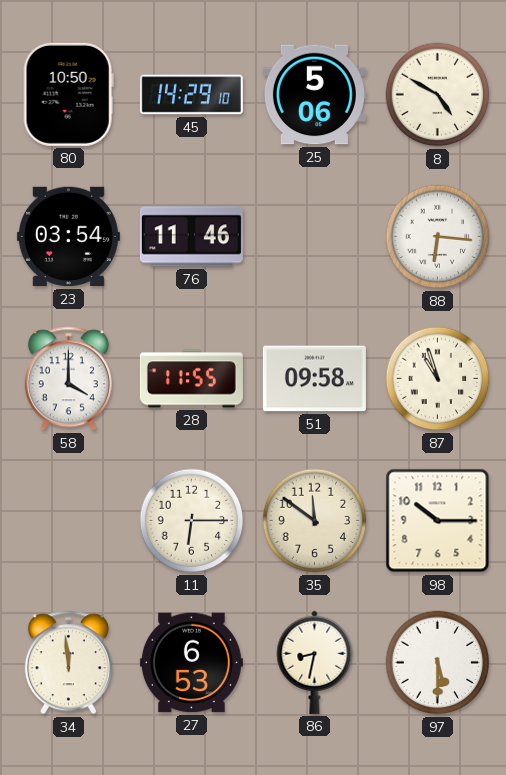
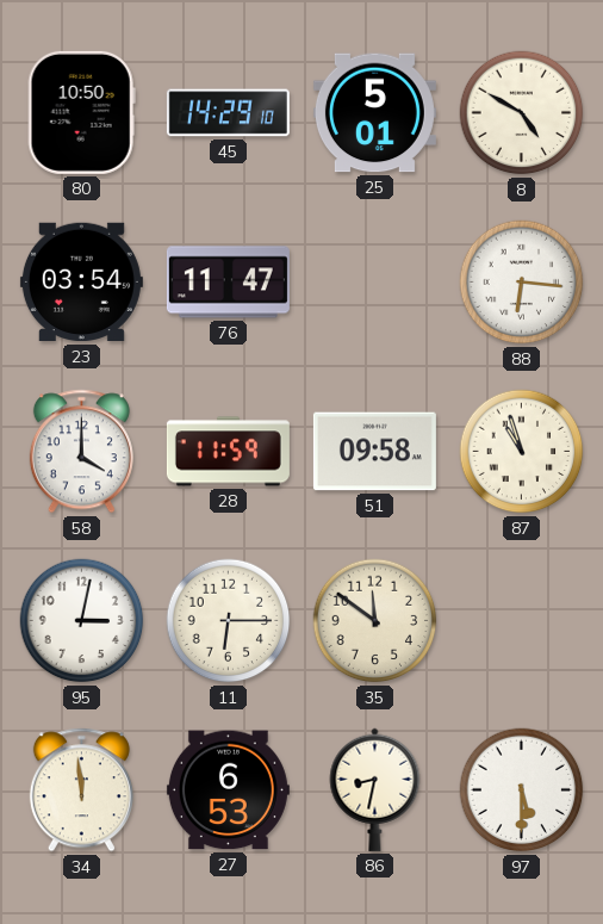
25: 5:06 -> 5:01
76: 11:46 -> 11:47
28: 11:55 -> 11:59
95: none -> 3:02
98: 10:15 -> none
